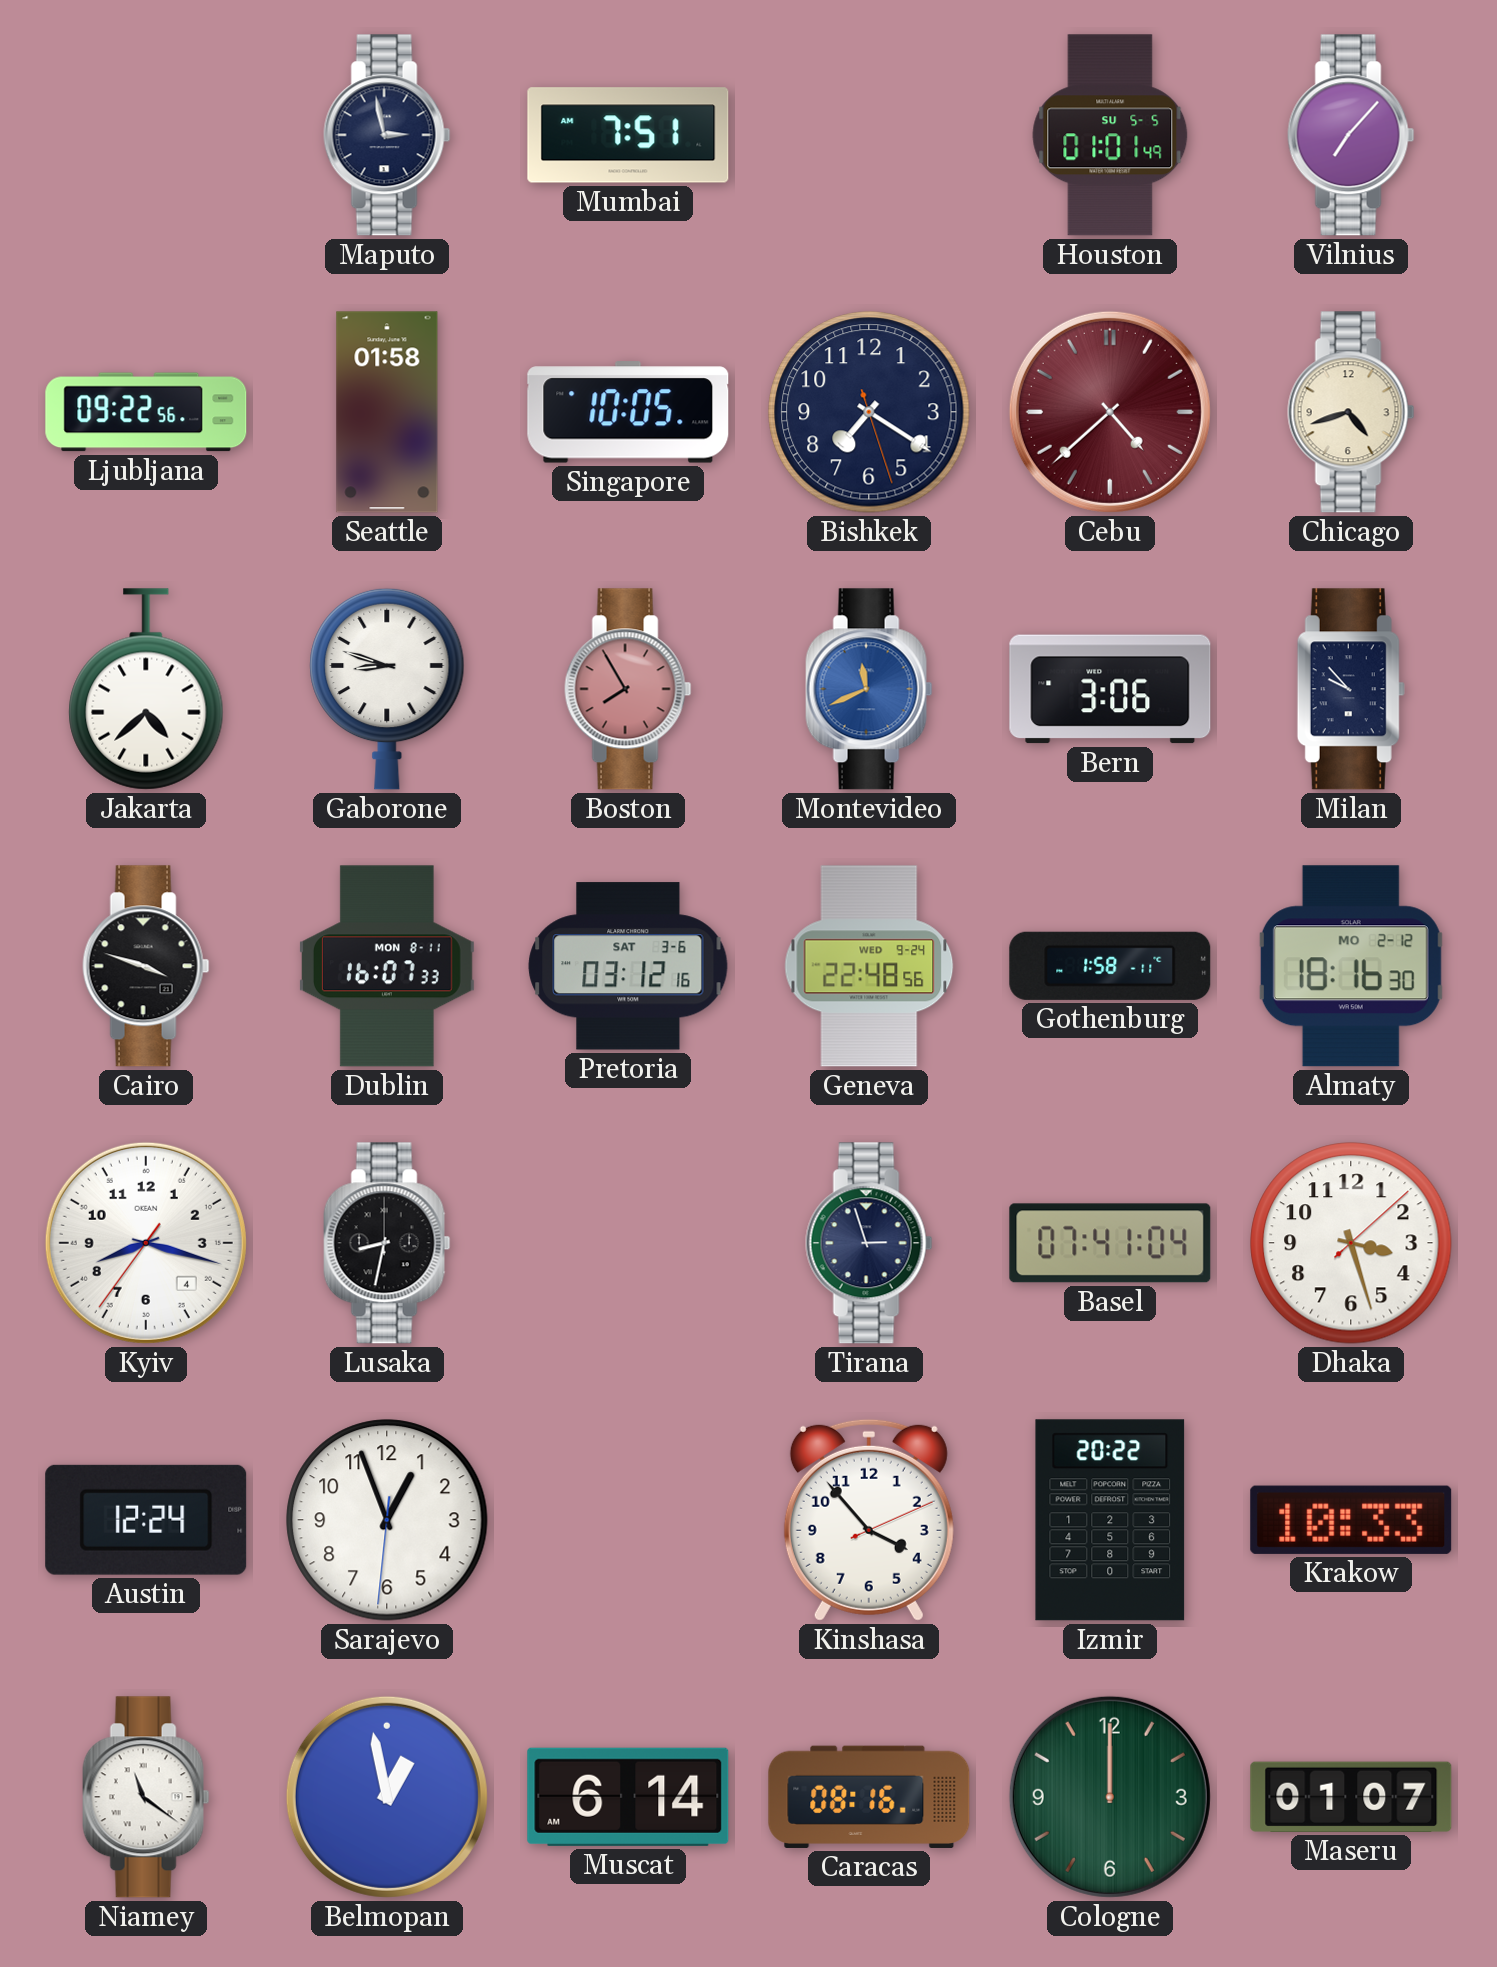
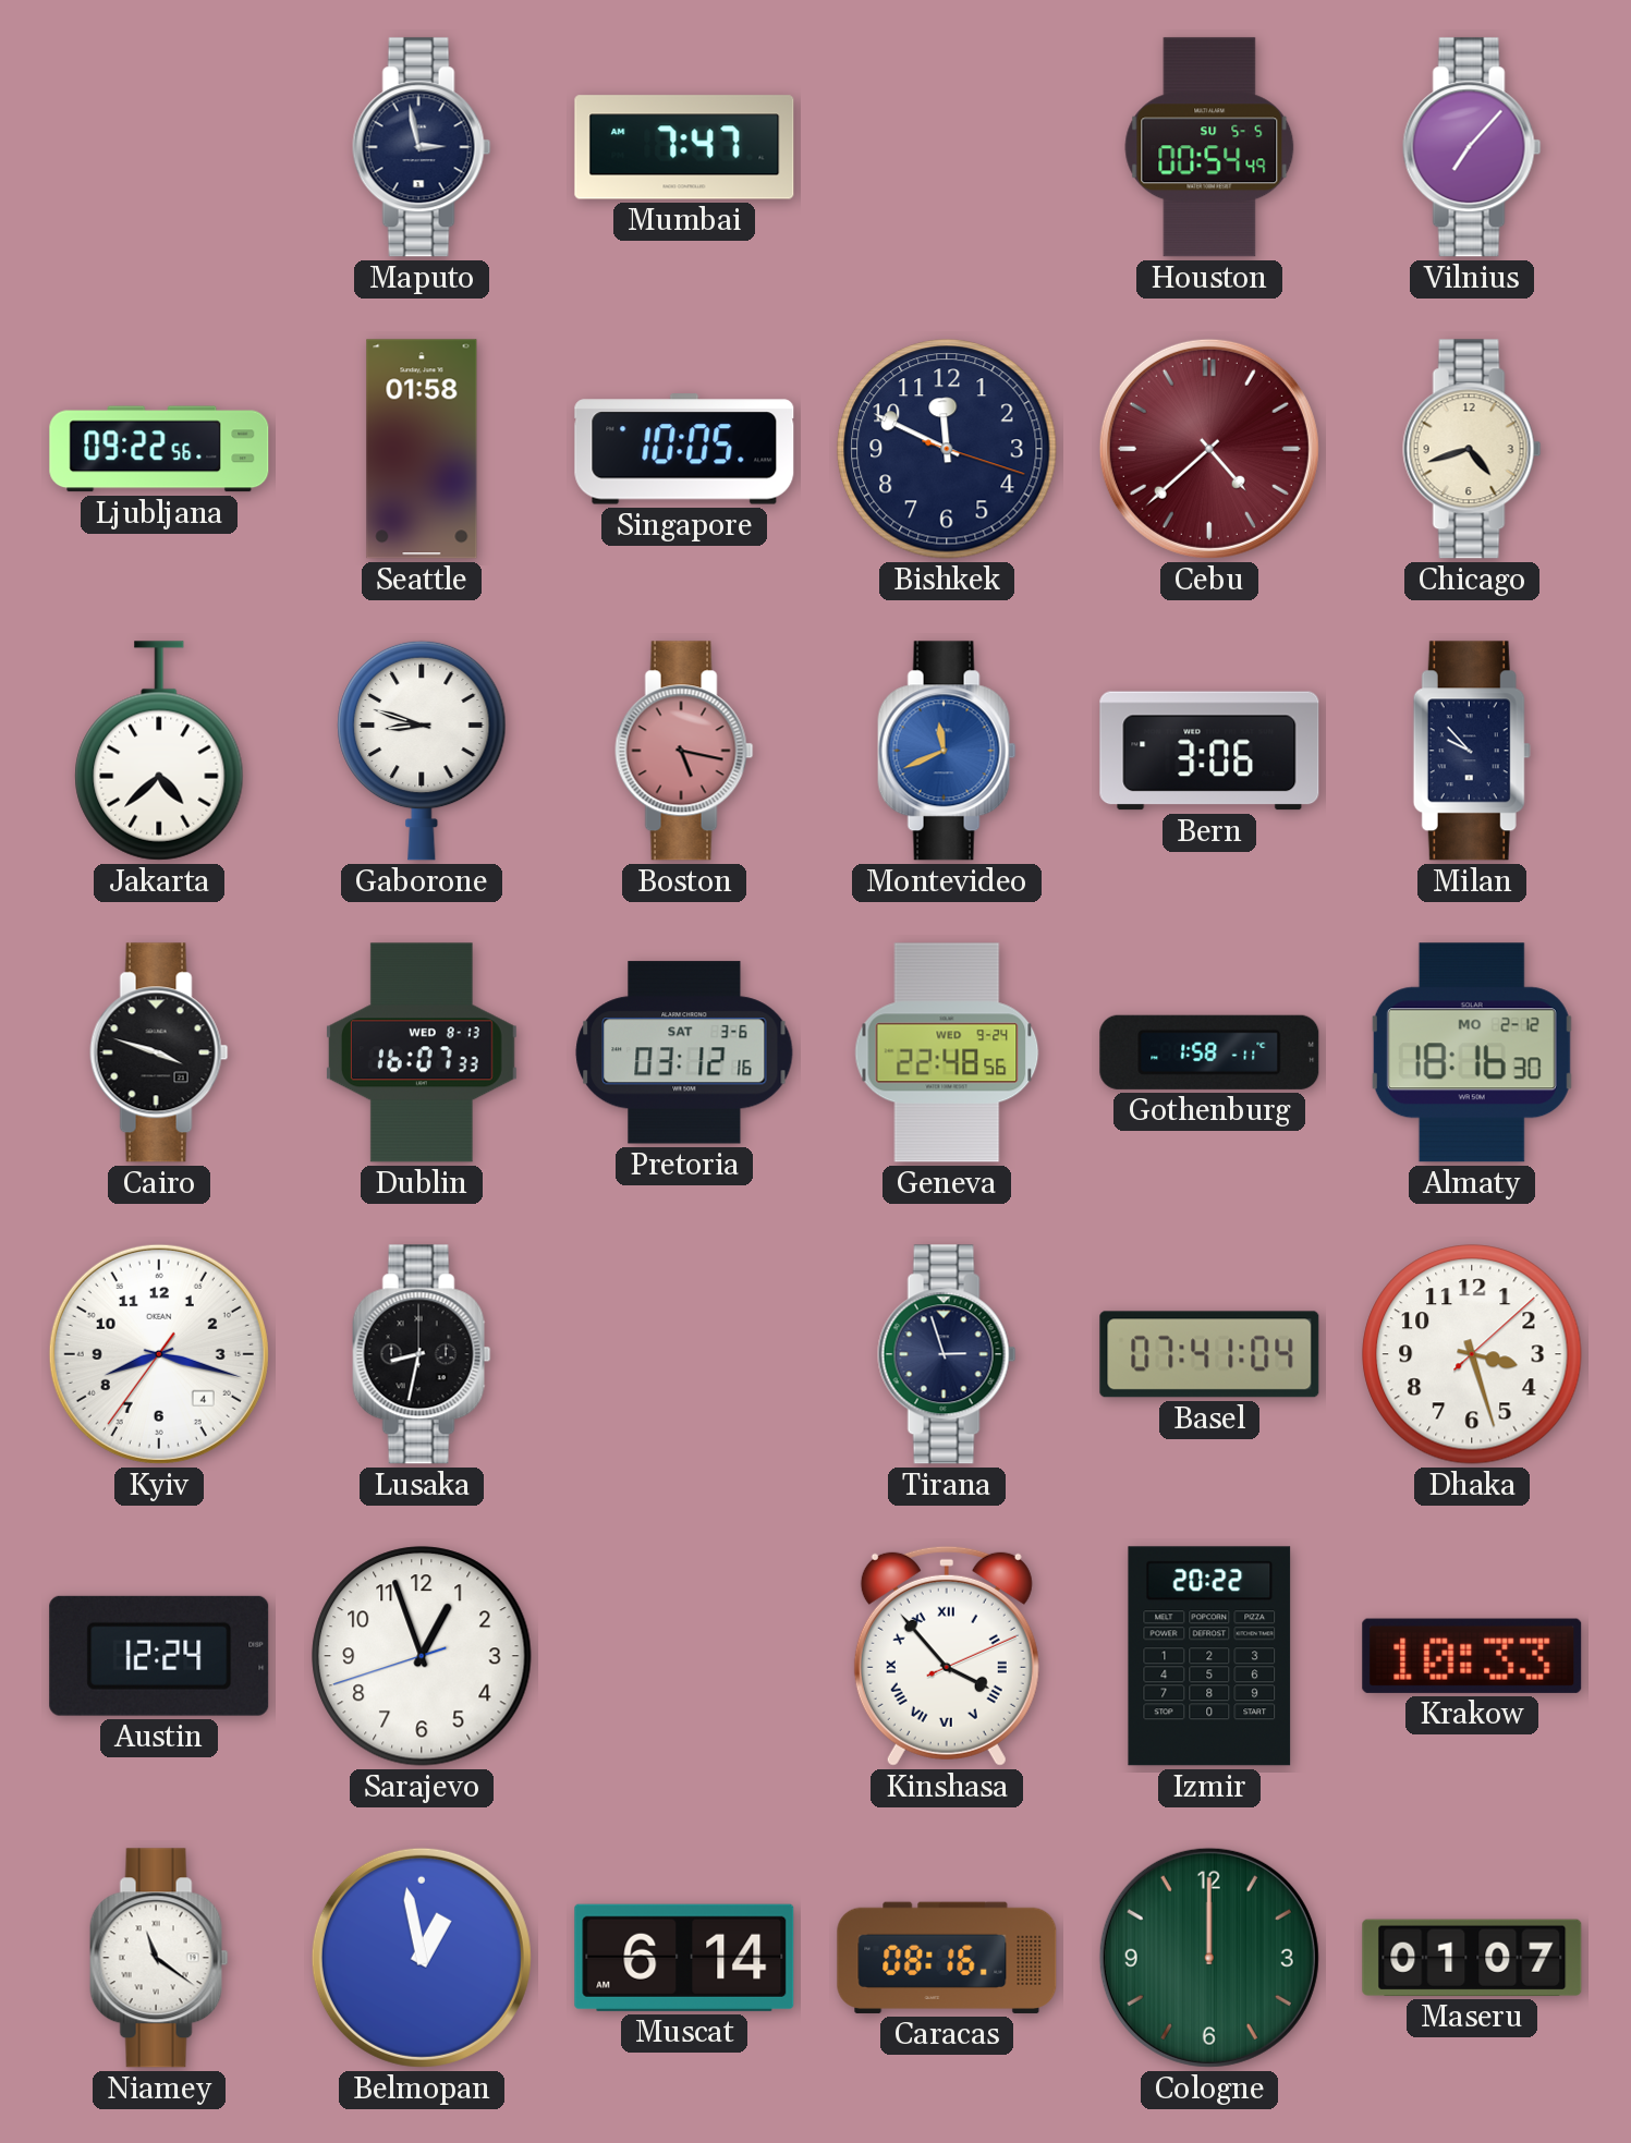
Mumbai: 7:51 -> 7:47
Houston: 01:01 -> 00:54
Bishkek: 7:20 -> 11:49
Boston: 7:55 -> 5:17
Dublin date: MON 8-11 -> WED 8-13
Sarajevo: 12:56:31 -> 12:56:42
Kinshasa numerals: Arabic -> Roman
